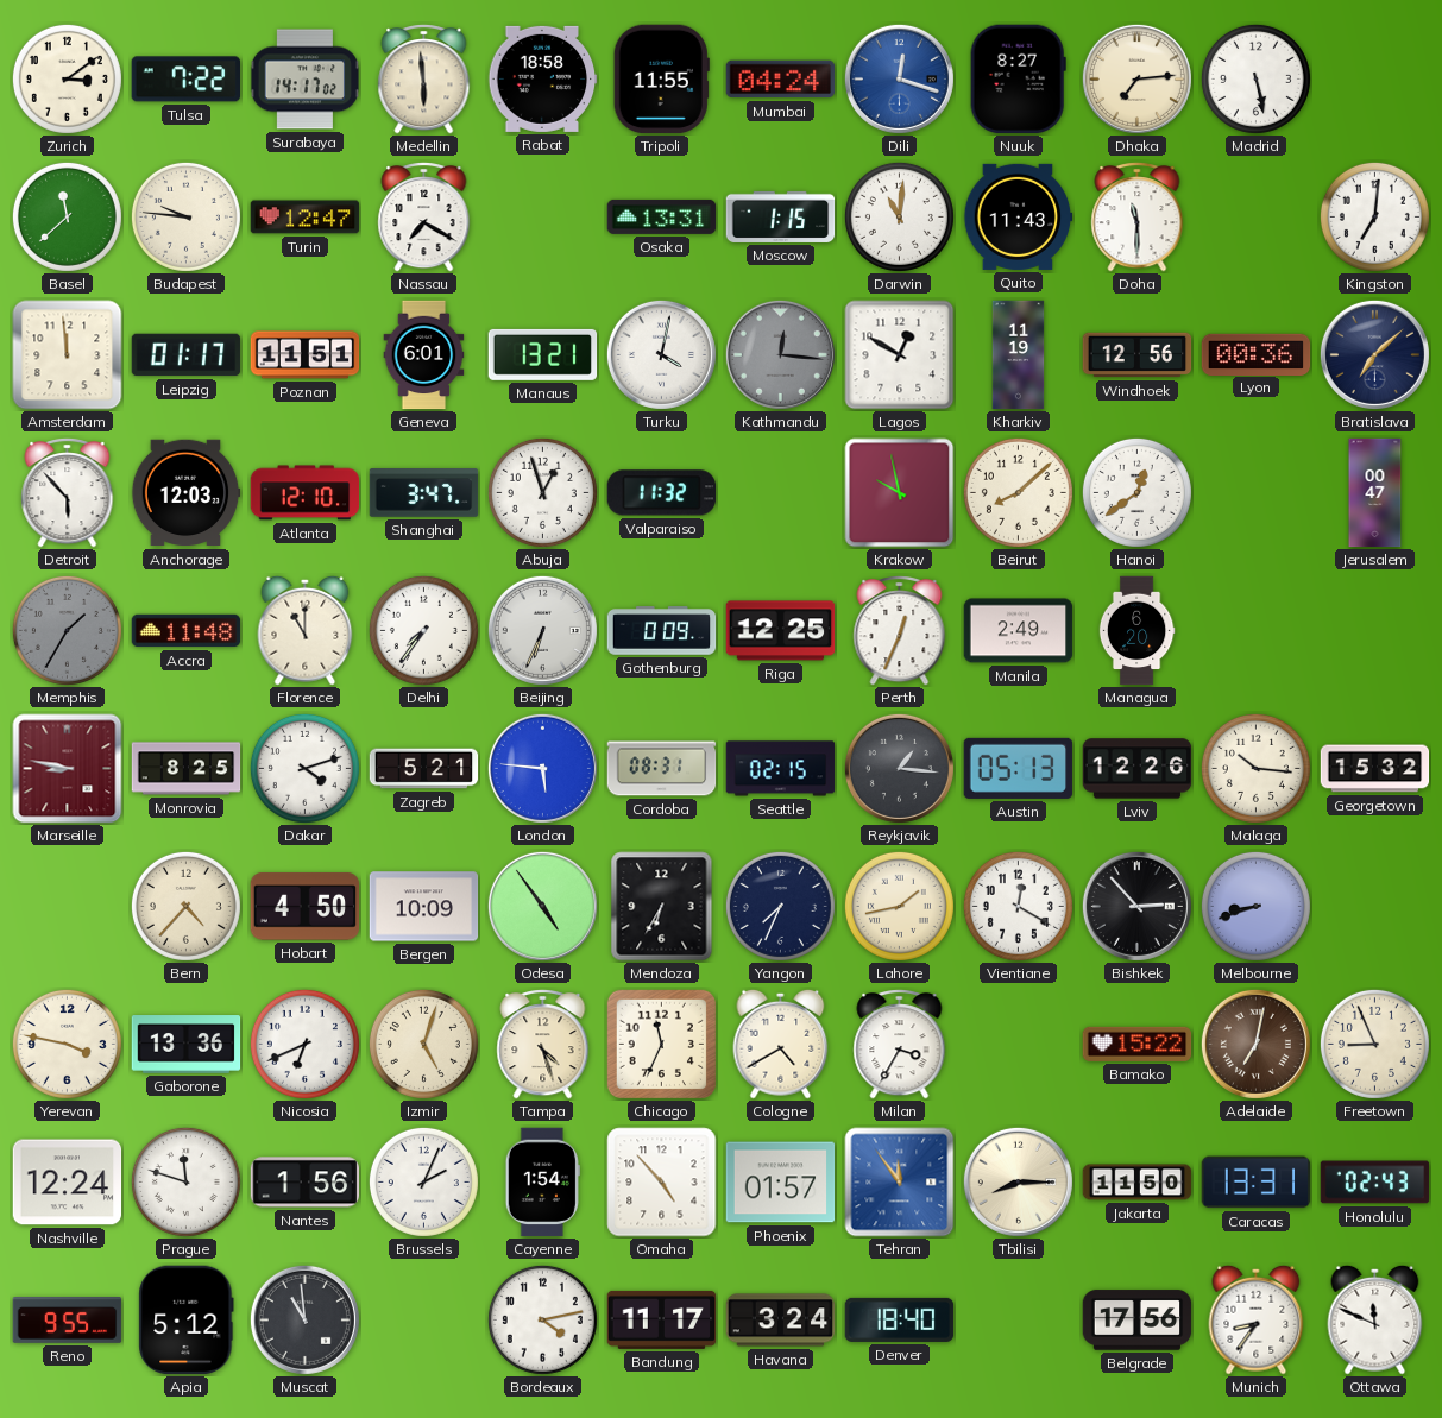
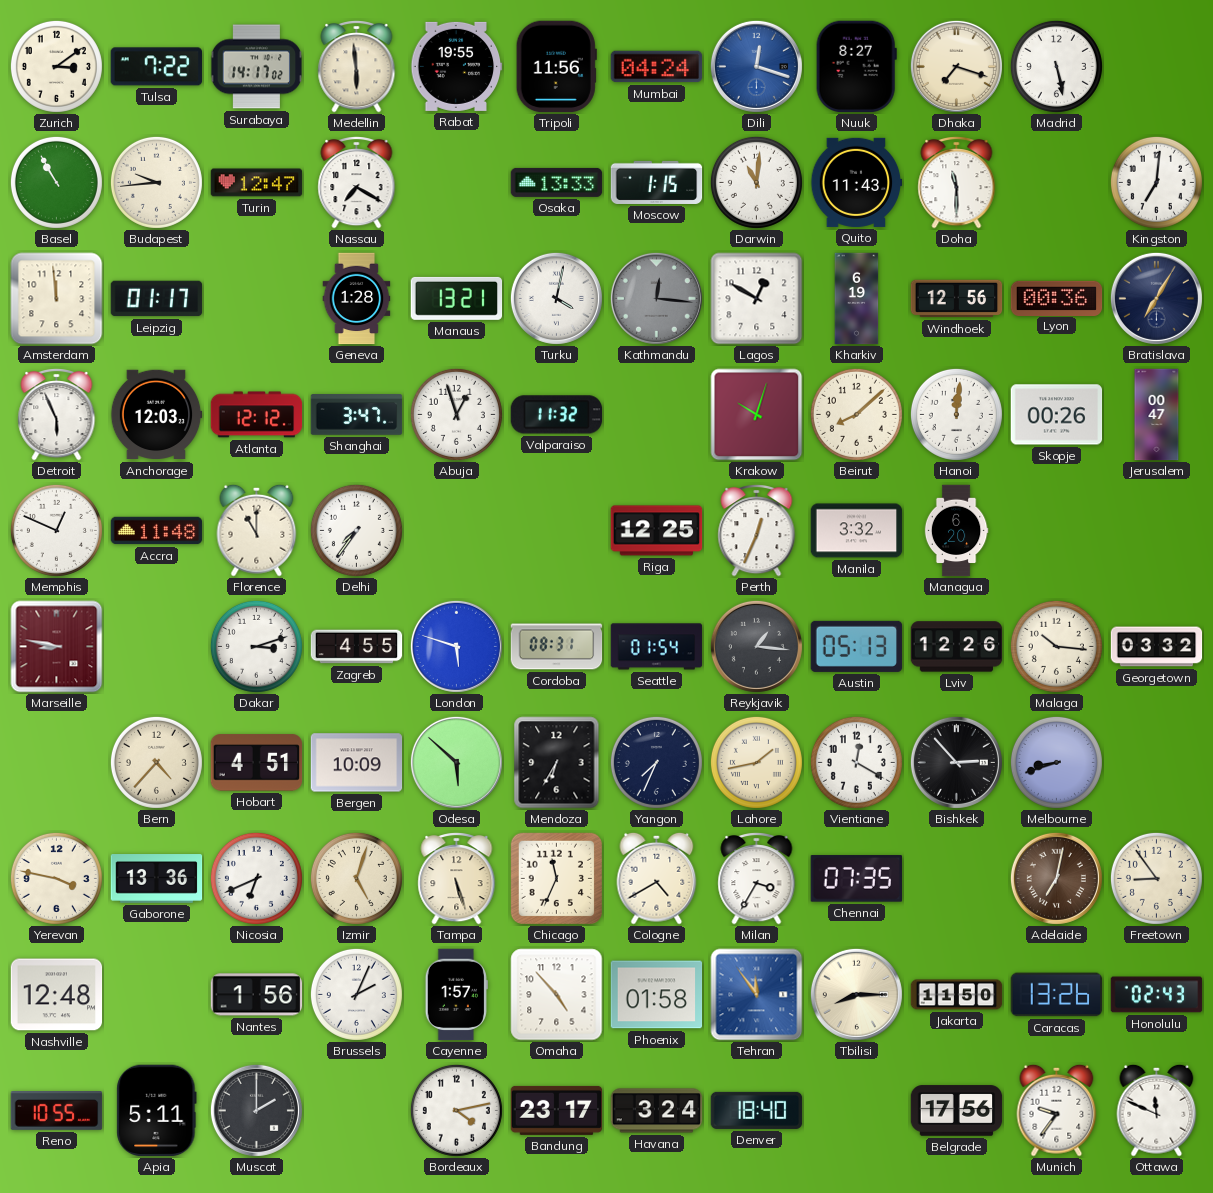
Rabat: 18:58 -> 19:55
Tripoli: 11:55 -> 11:56
Dhaka: 7:14 -> 7:18
Basel: 11:38 -> 10:55
Budapest: 9:46 -> 9:44
Osaka: 13:31 -> 13:33
Poznan: 11:51 -> none
Geneva: 6:01 -> 1:28
Kharkiv: 11:19 -> 6:19
Bratislava: 7:08 -> 7:05
Detroit: 5:53 -> 5:56
Atlanta: 12:10 -> 12:12
Krakow: 9:58 -> 10:03
Hanoi: 12:39 -> 12:01
Skopje: none -> 00:26
Memphis: 1:35 -> 12:49
Memphis dial: grey -> white
Beijing: 6:34 -> none
Gothenburg: 0:09 -> none
Manila: 2:49 -> 3:32
Monrovia: 8:25 -> none
Dakar: 4:12 -> 3:12
Zagreb: 5:21 -> 4:55
London: 5:46 -> 5:48
Seattle: 02:15 -> 01:54
Georgetown: 15:32 -> 03:32
Hobart: 4:50 -> 4:51
Odesa: 4:54 -> 5:52
Tampa: 4:27 -> 5:27
Chennai: none -> 07:35
Bamako: 15:22 -> none
Freetown: 8:56 -> 8:54
Nashville: 12:24 -> 12:48
Prague: 11:48 -> none
Cayenne: 1:54 -> 1:57
Phoenix: 01:57 -> 01:58
Caracas: 13:31 -> 13:26
Reno: 9:55 -> 10:55
Apia: 5:12 -> 5:11
Muscat: 10:59 -> 2:00
Bandung: 11:17 -> 23:17
Munich: 8:36 -> 9:36
